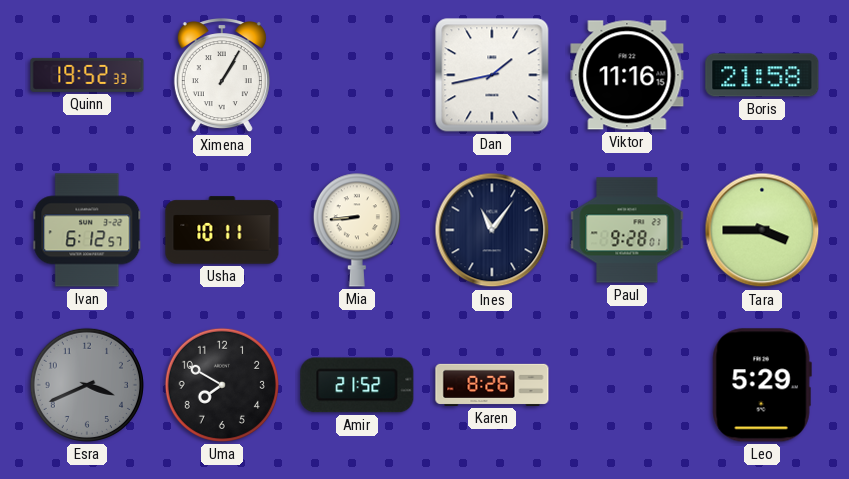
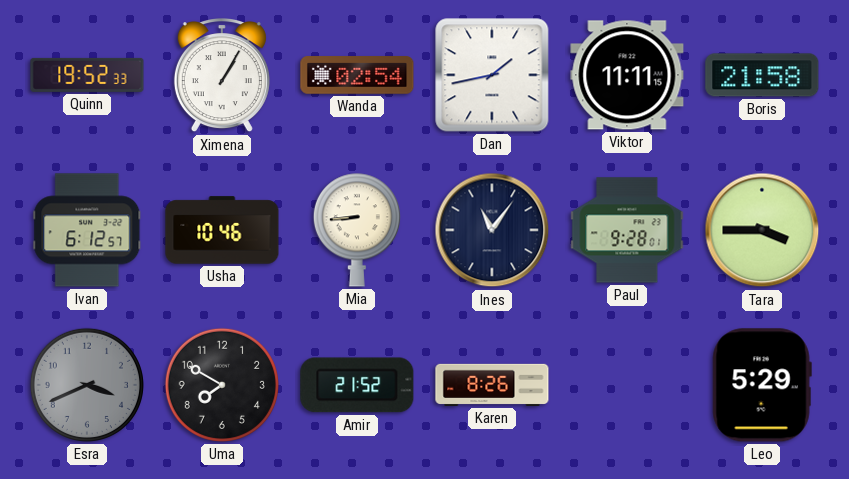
Wanda: none -> 02:54
Viktor: 11:16 -> 11:11
Usha: 10:11 -> 10:46
